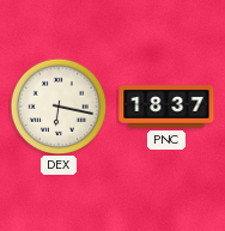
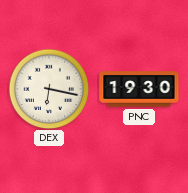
PNC: 18:37 -> 19:30
